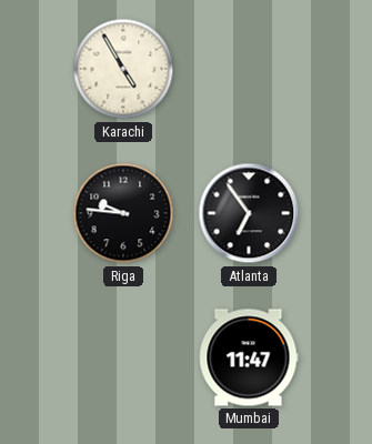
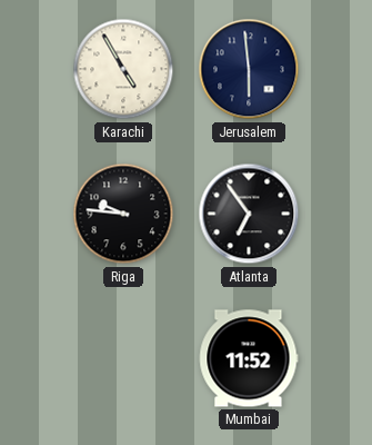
Jerusalem: none -> 5:59
Mumbai: 11:47 -> 11:52
